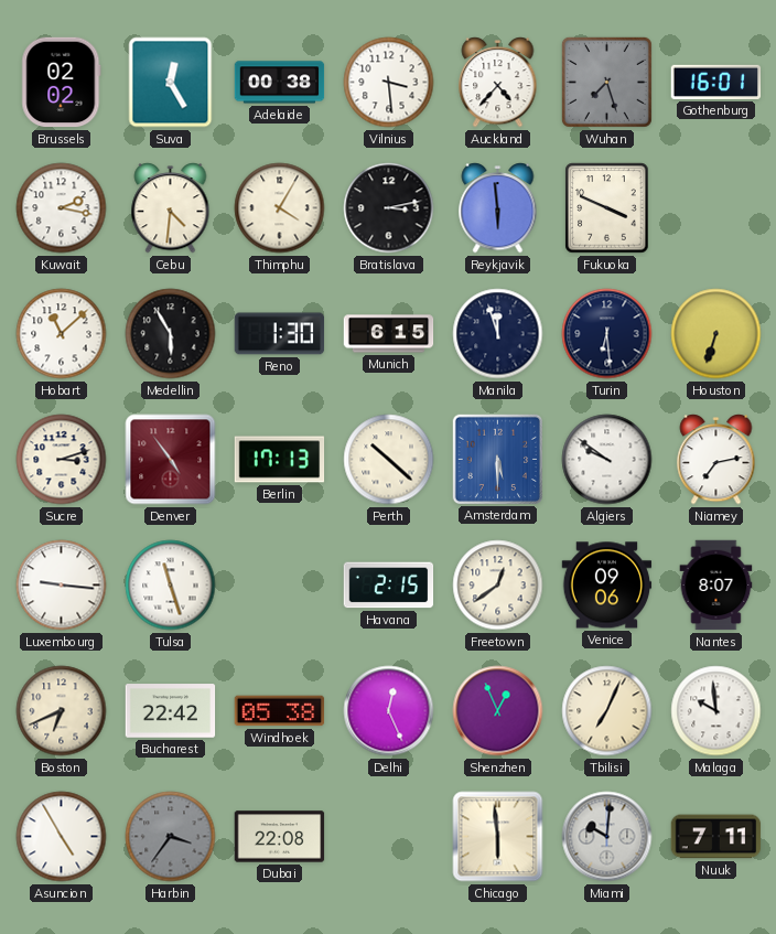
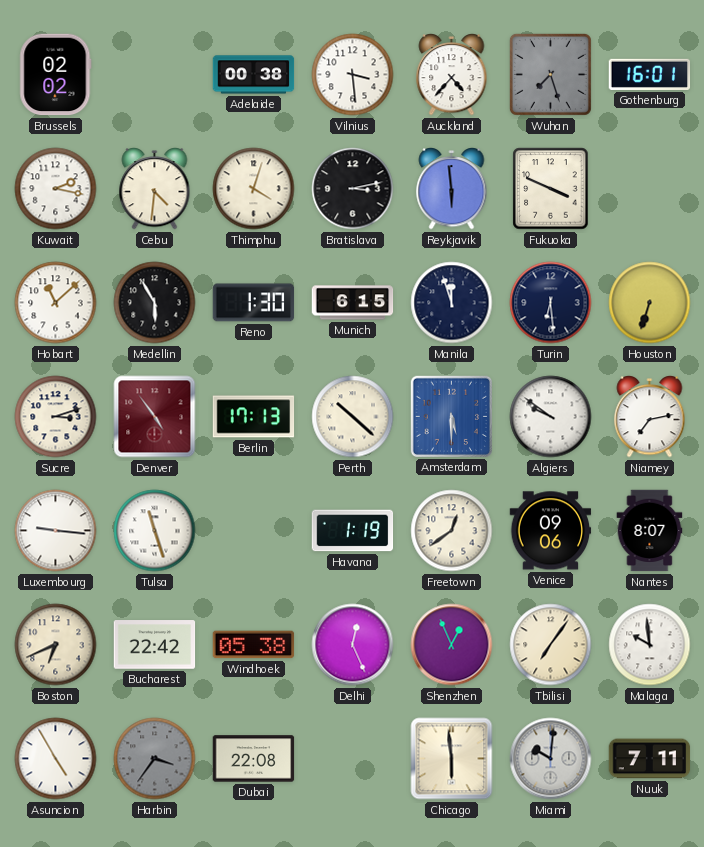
Suva: 12:25 -> none
Thimphu: 4:05 -> 4:03
Havana: 2:15 -> 1:19
Tbilisi: 7:04 -> 7:06
